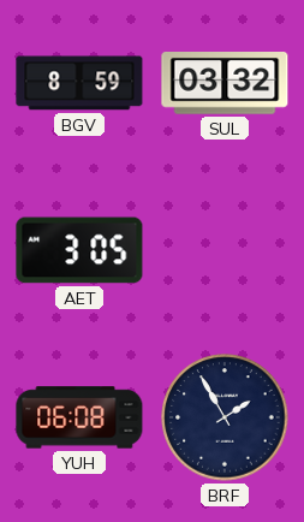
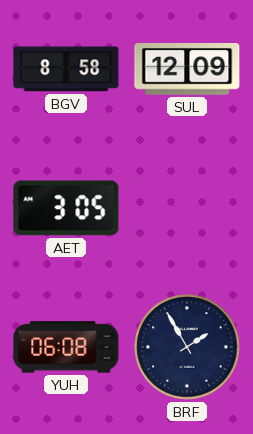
BGV: 8:59 -> 8:58
SUL: 03:32 -> 12:09
